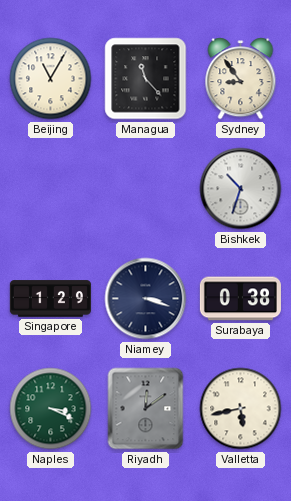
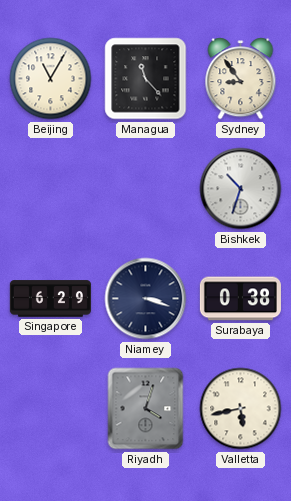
Singapore: 1:29 -> 6:29
Naples: 3:19 -> none
Riyadh: 12:09 -> 4:03
